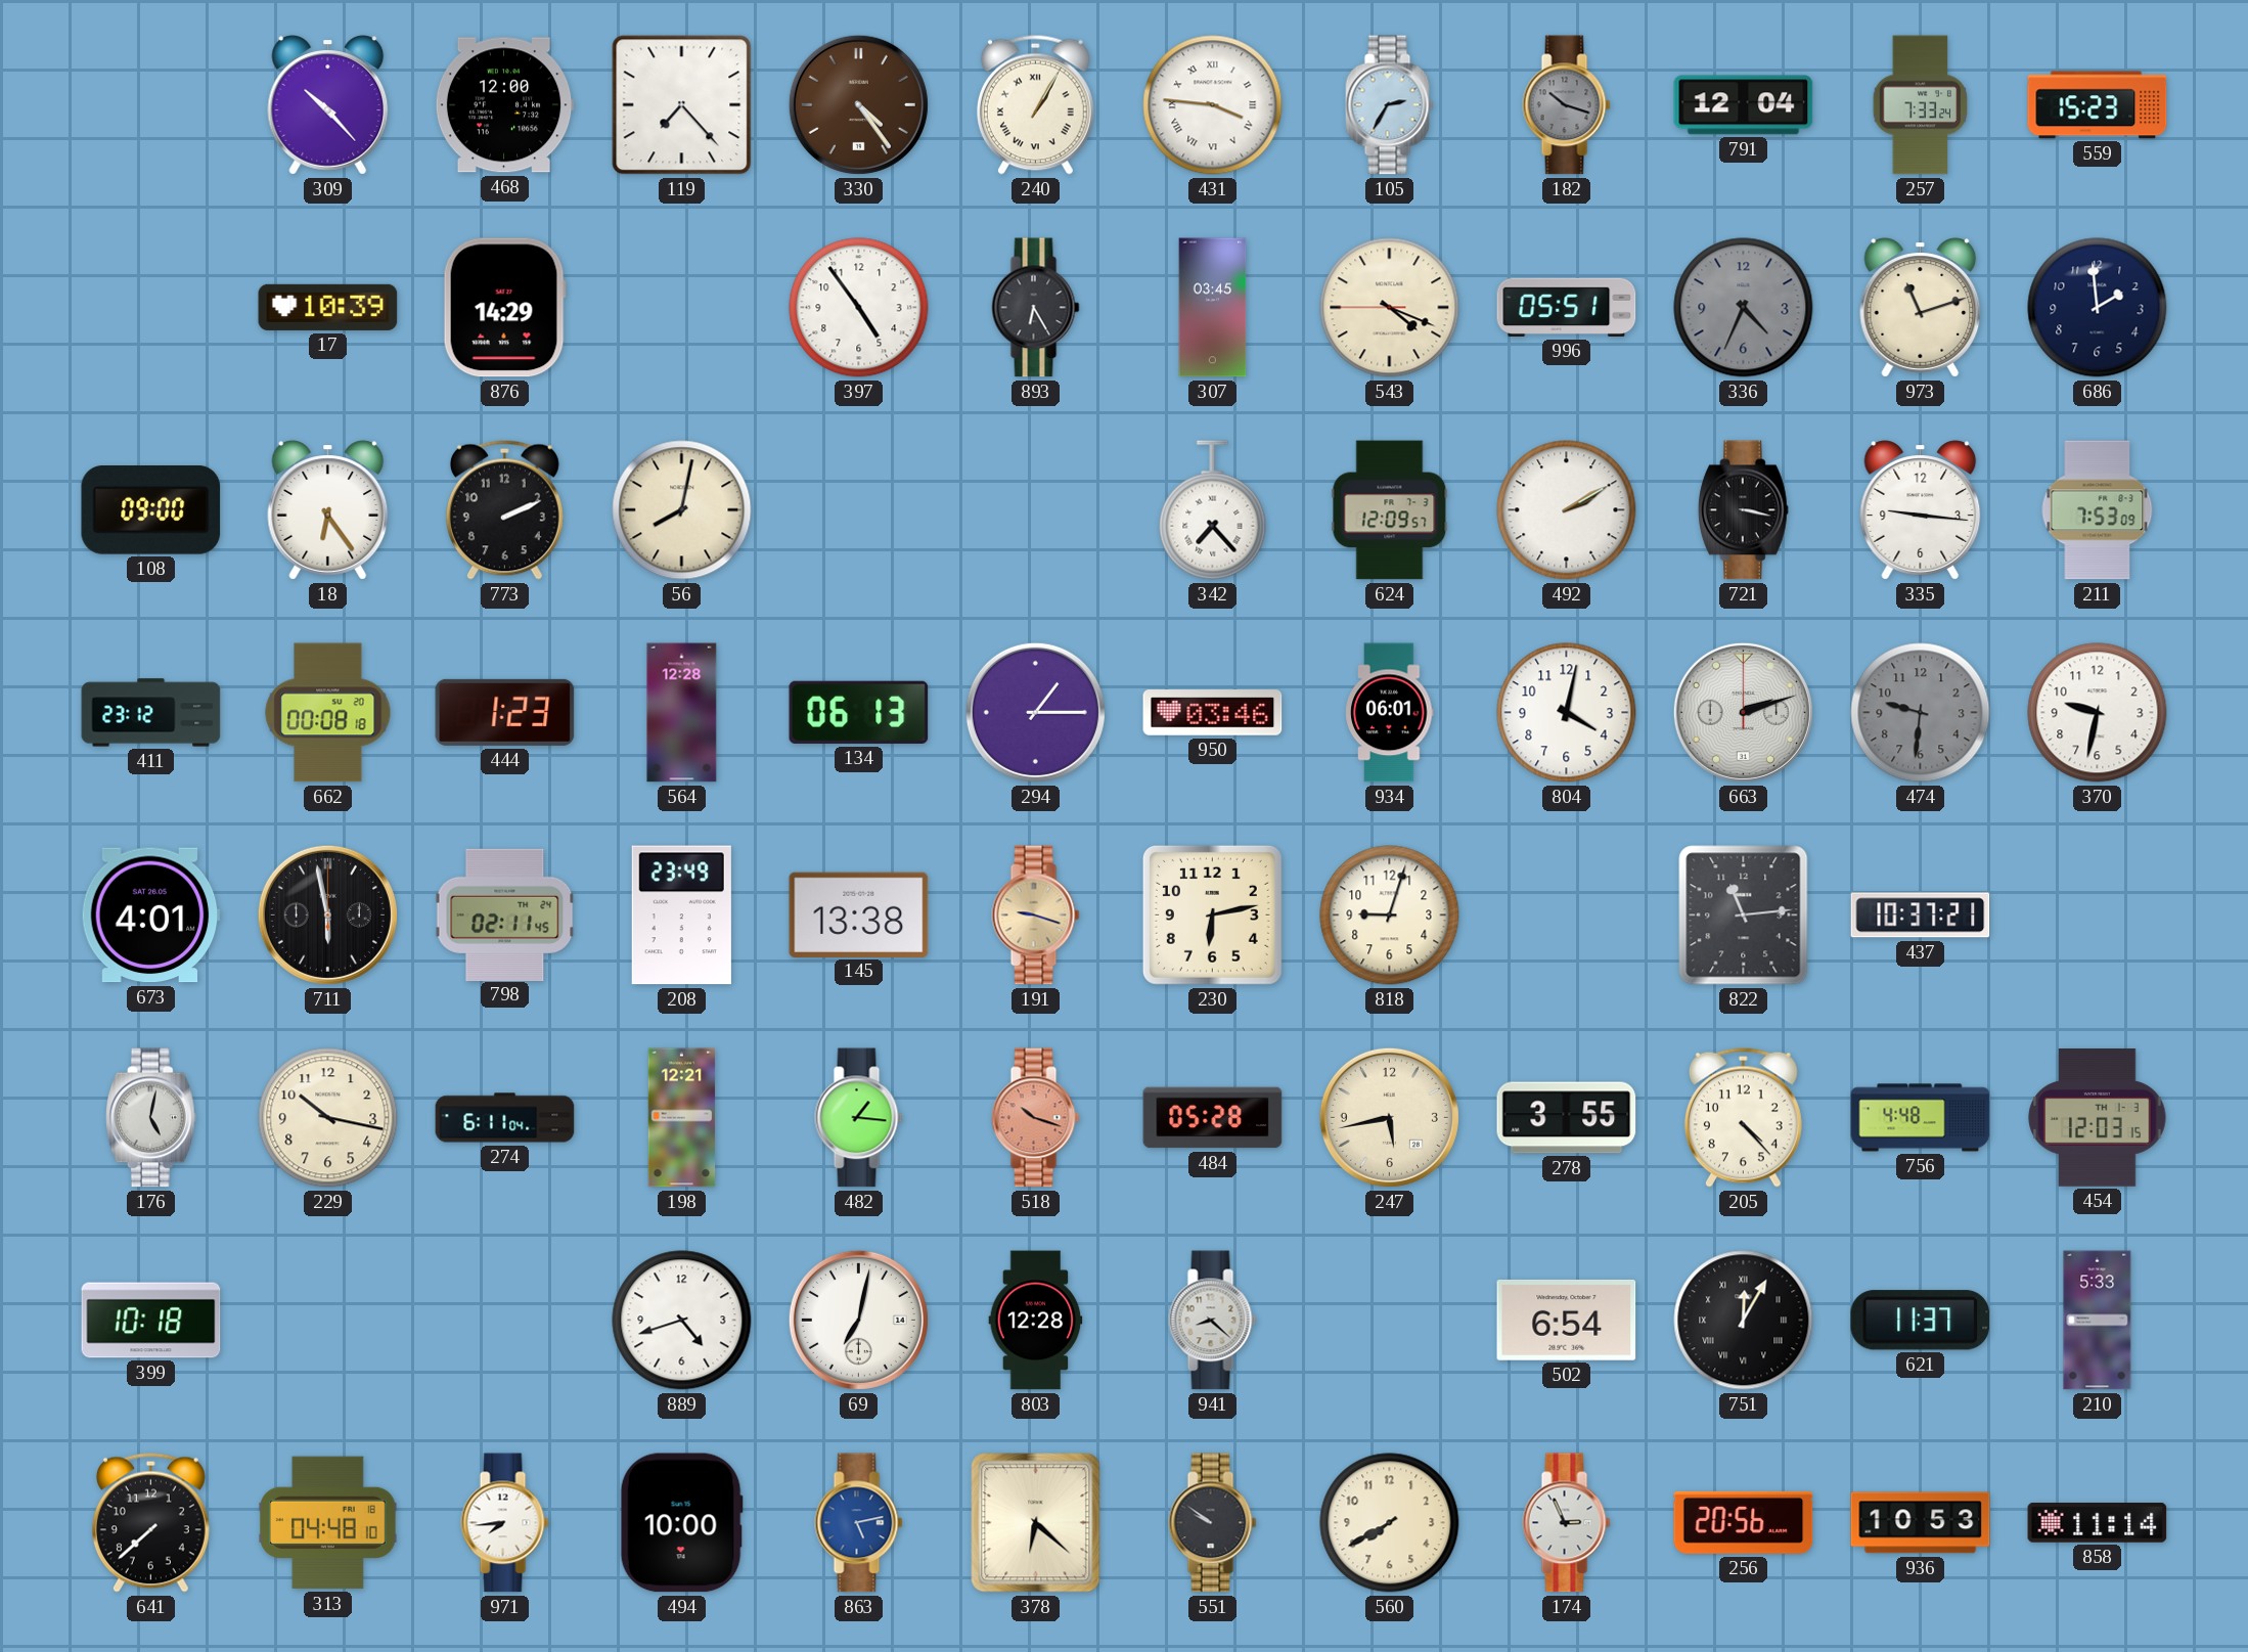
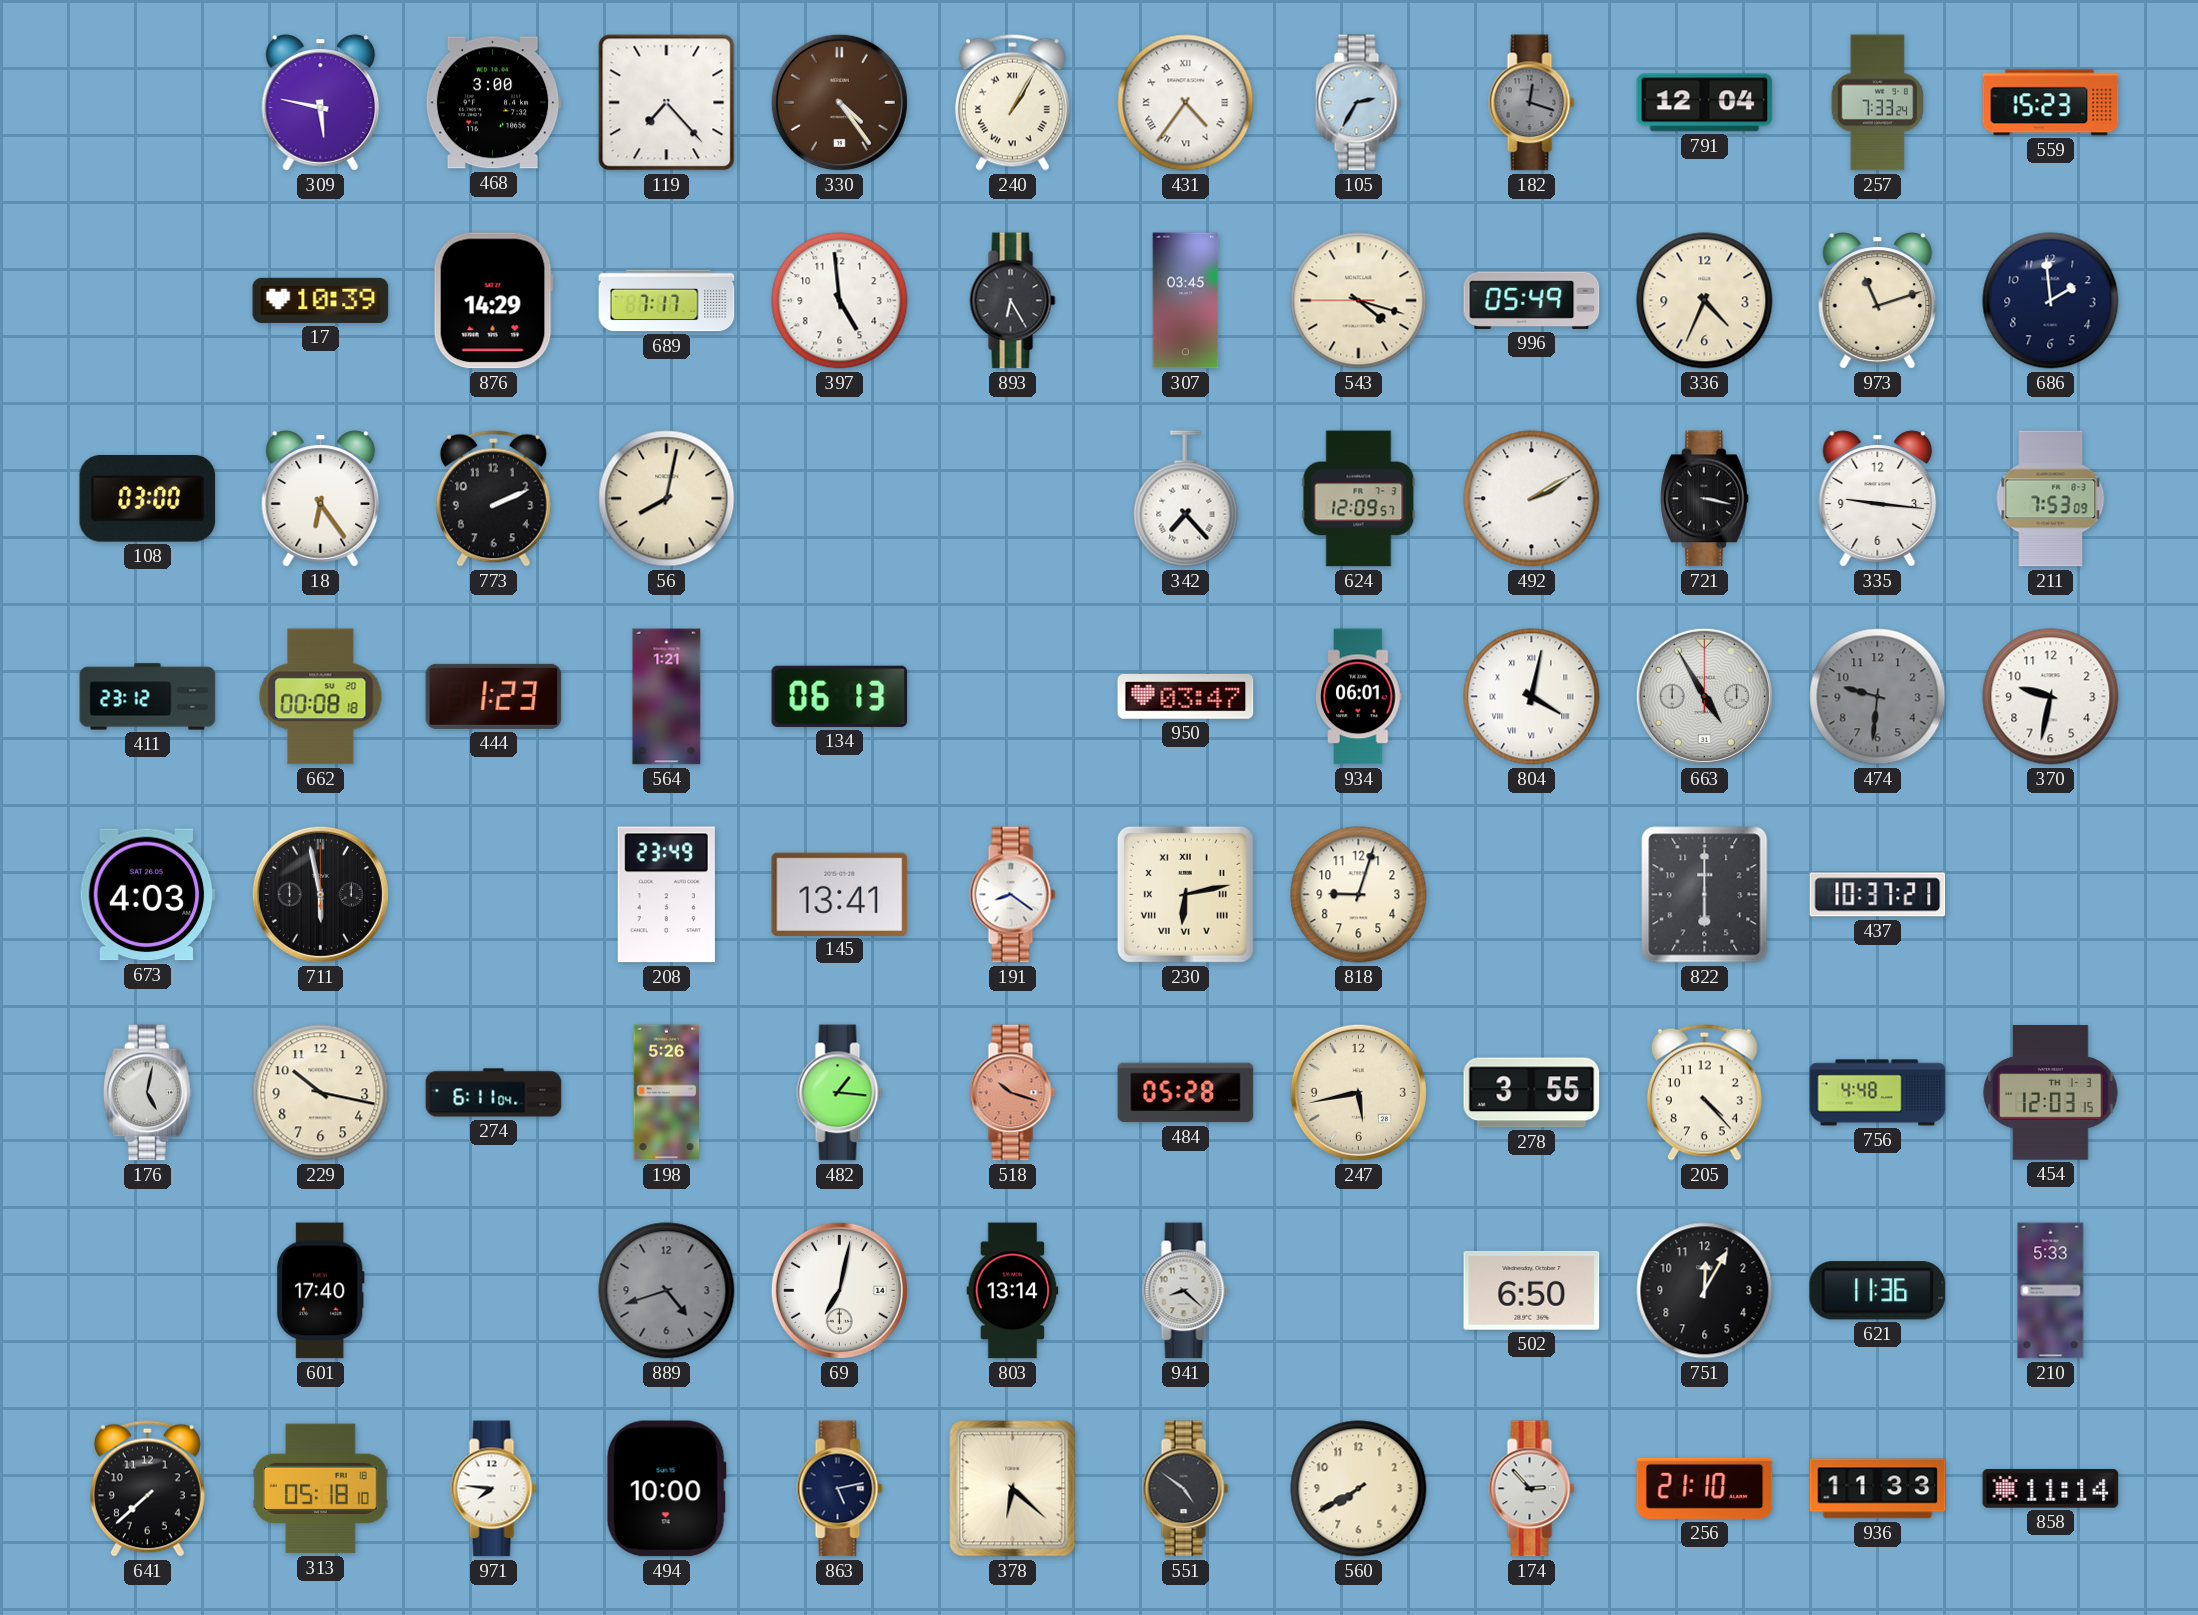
309: 10:23 -> 5:47
468: 12:00 -> 3:00
431: 3:46 -> 4:36
182: 10:18 -> 12:18
689: none -> 7:17
397: 4:54 -> 4:59
543: 4:18 -> 4:17
996: 05:51 -> 05:49
336 dial: grey -> cream
108: 09:00 -> 03:00
564: 12:28 -> 1:21
294: 1:15 -> none
950: 03:46 -> 03:47
804 numerals: Arabic -> Roman
663: 2:12 -> 4:55
673: 4:01 -> 4:03
798: 02:11 -> none
145: 13:38 -> 13:41
191: 9:18 -> 8:21
191 dial: champagne -> white
230 numerals: Arabic -> Roman
822: 11:14 -> 6:00
198: 12:21 -> 5:26
399: 10:18 -> none
601: none -> 17:40
889 dial: white -> grey
803: 12:28 -> 13:14
502: 6:54 -> 6:50
751 numerals: Roman -> Arabic
621: 11:37 -> 11:36
313: 04:48 -> 05:18
971: 7:44 -> 7:46
863 dial: blue -> navy
551: 9:51 -> 4:51
174: 2:56 -> 2:53
256: 20:56 -> 21:10
936: 10:53 -> 11:33
